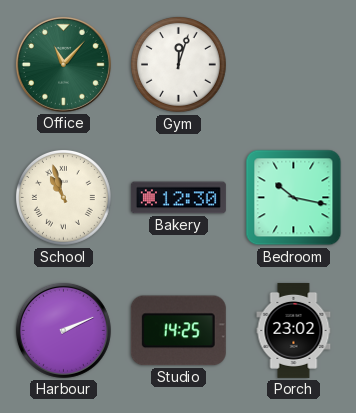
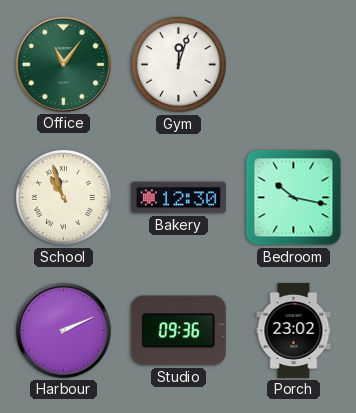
Office: 11:07 -> 11:06
Studio: 14:25 -> 09:36
